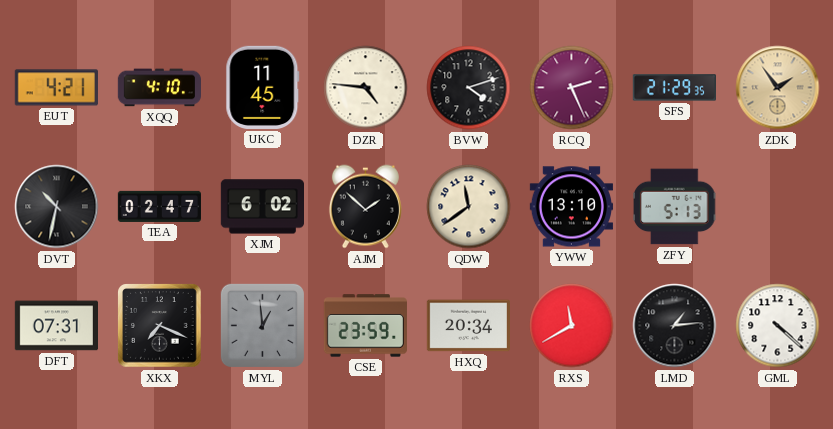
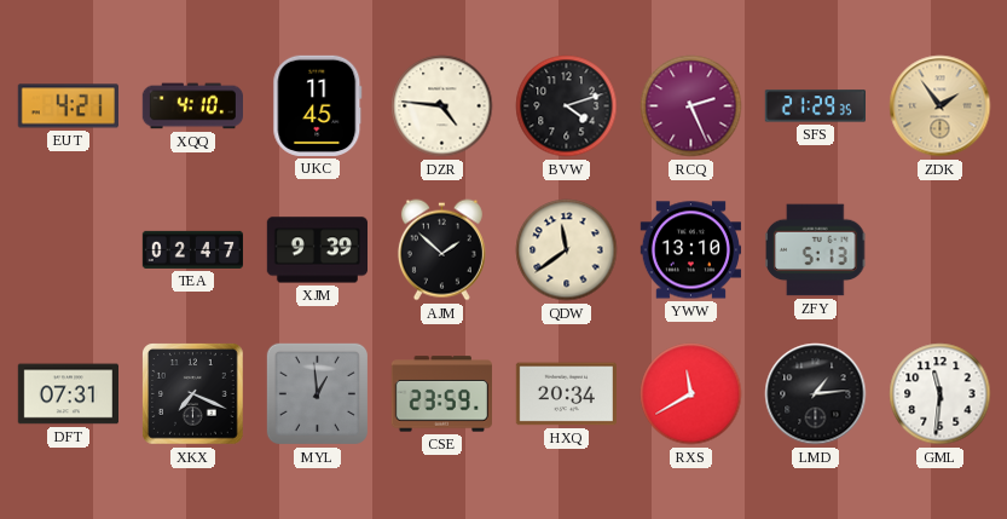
DVT: 10:32 -> none
XJM: 6:02 -> 9:39
GML: 4:22 -> 11:31
